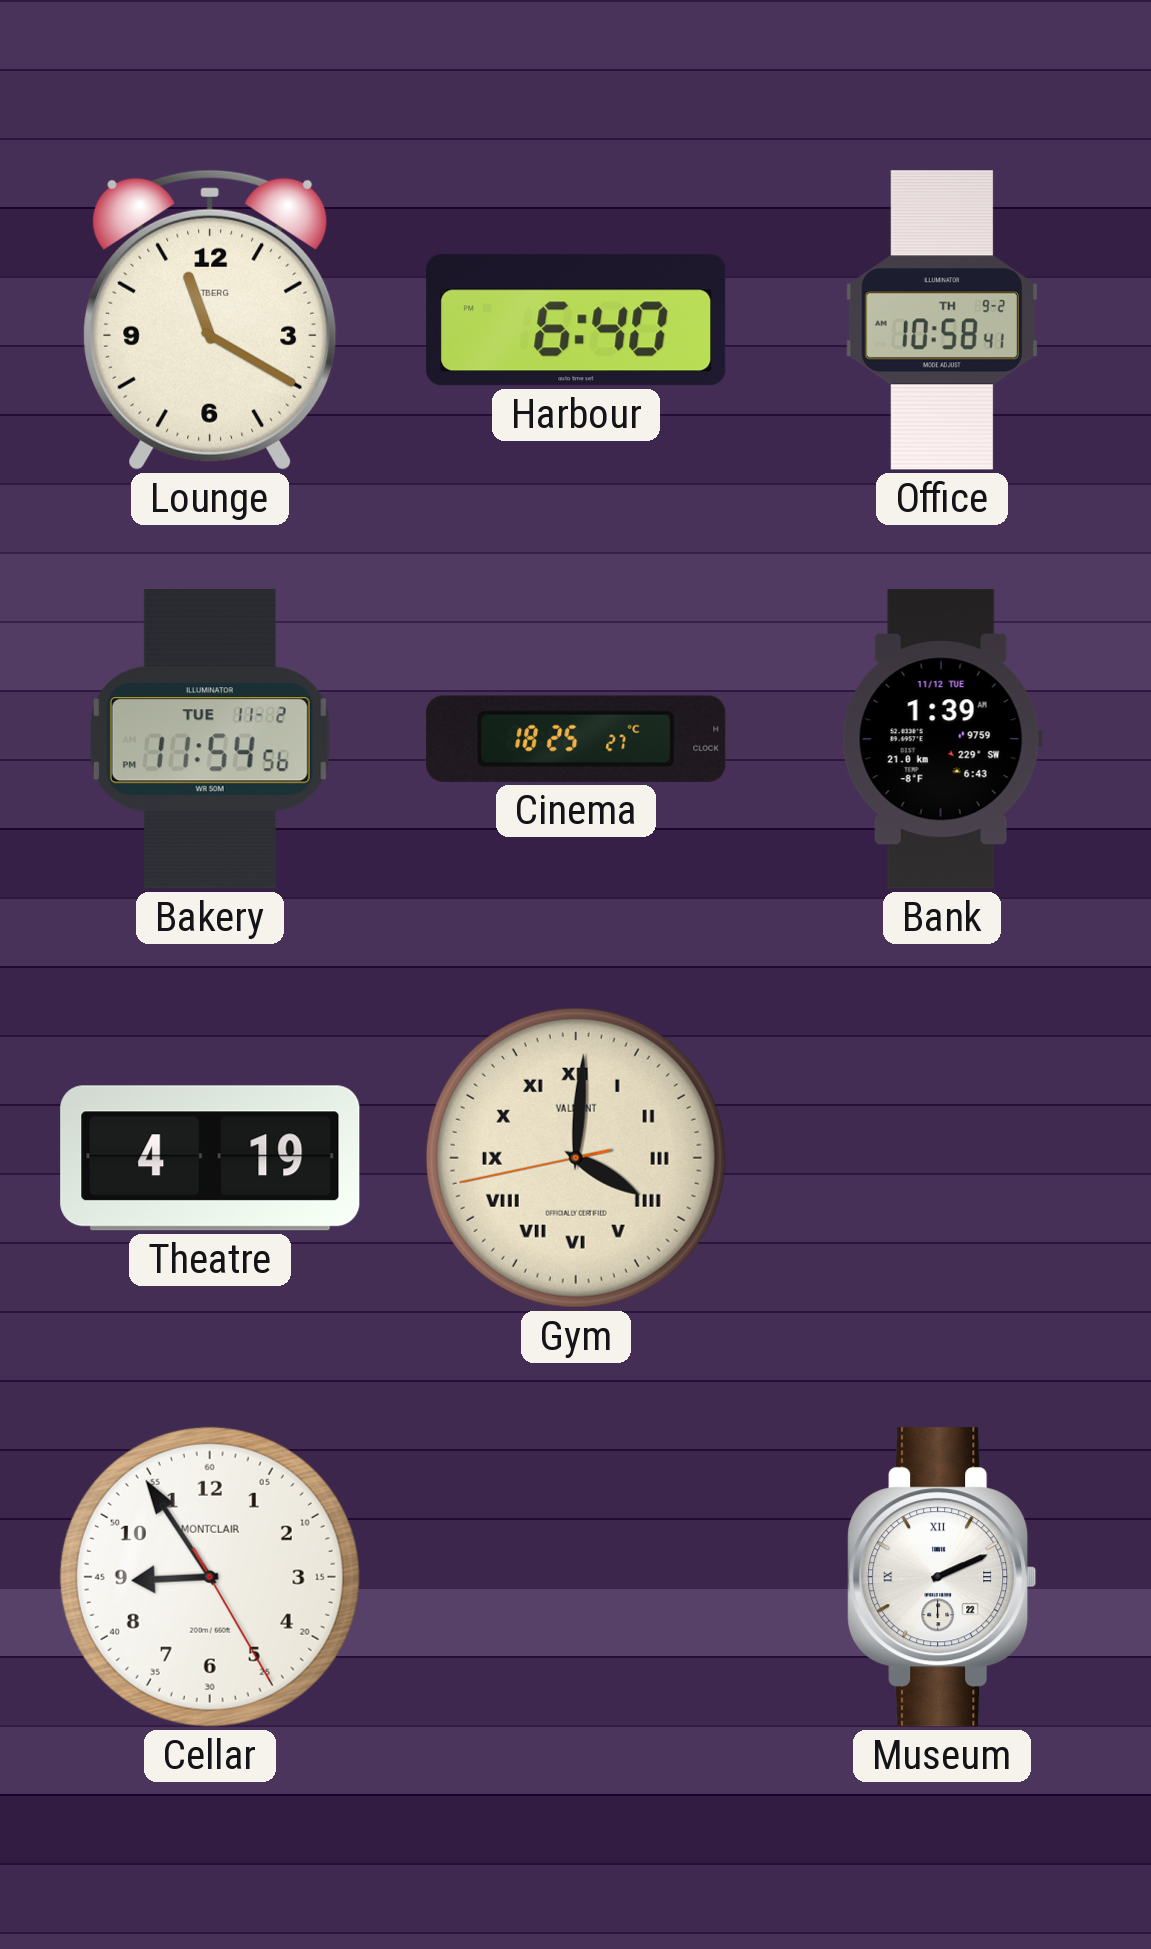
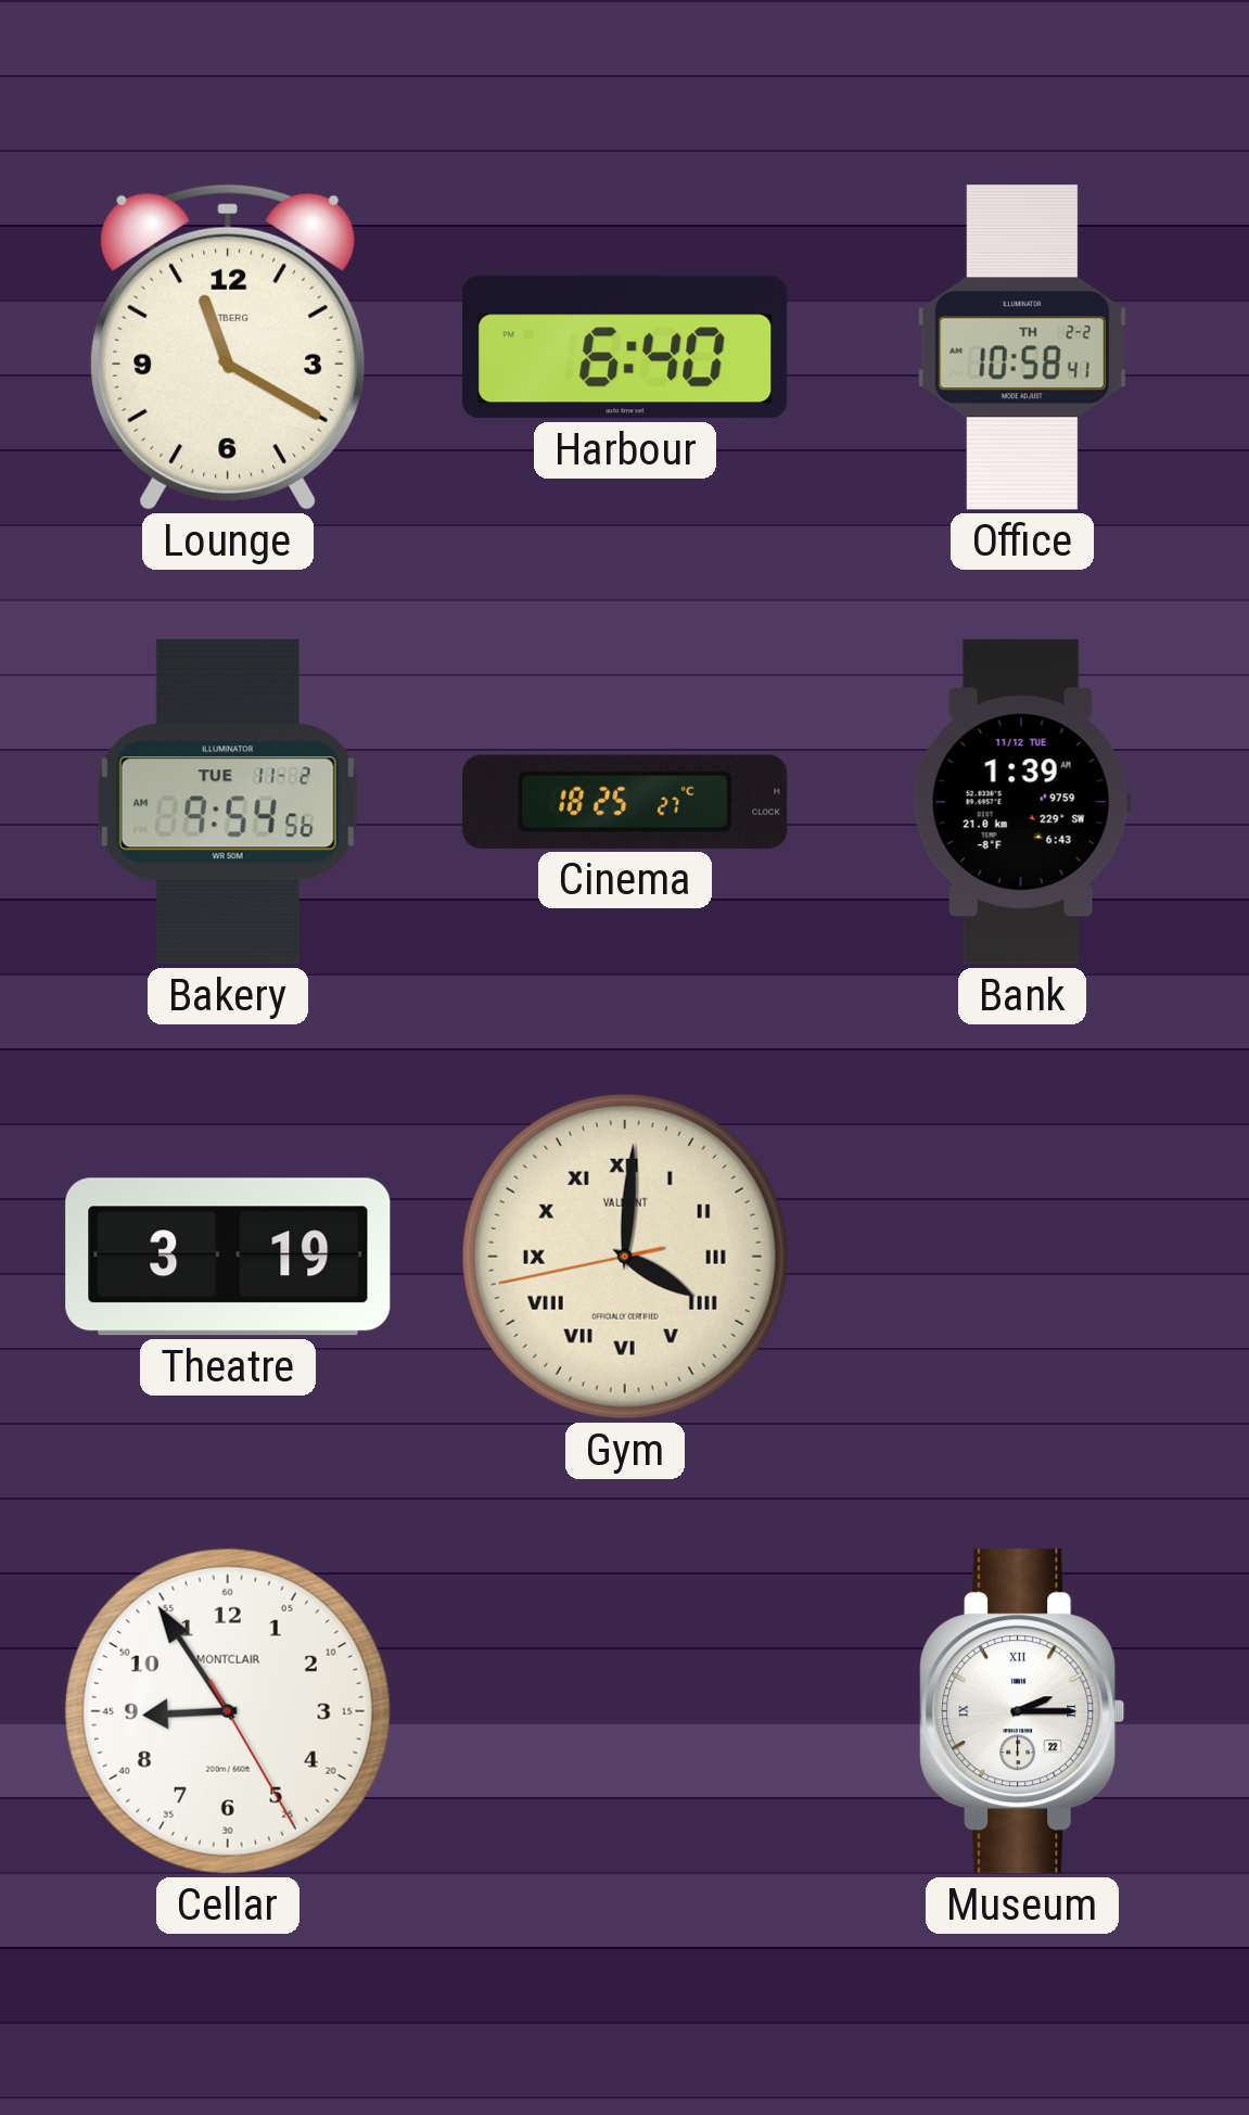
Office date: TH 9-2 -> TH 2-2
Bakery: 11:54 -> 9:54
Theatre: 4:19 -> 3:19
Museum: 2:11 -> 2:15
